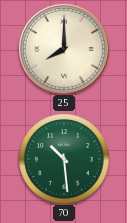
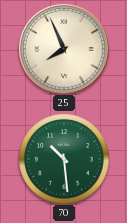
25: 8:00 -> 7:56
